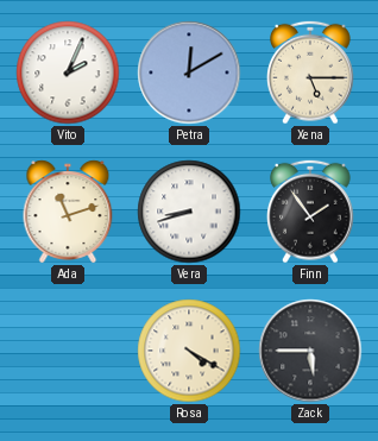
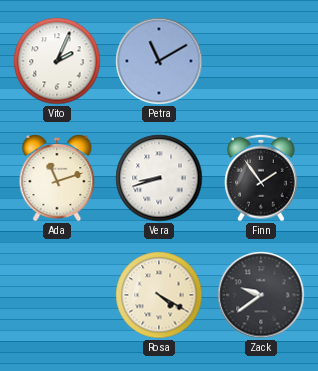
Petra: 12:10 -> 11:10
Xena: 5:15 -> none
Zack: 5:45 -> 9:39
